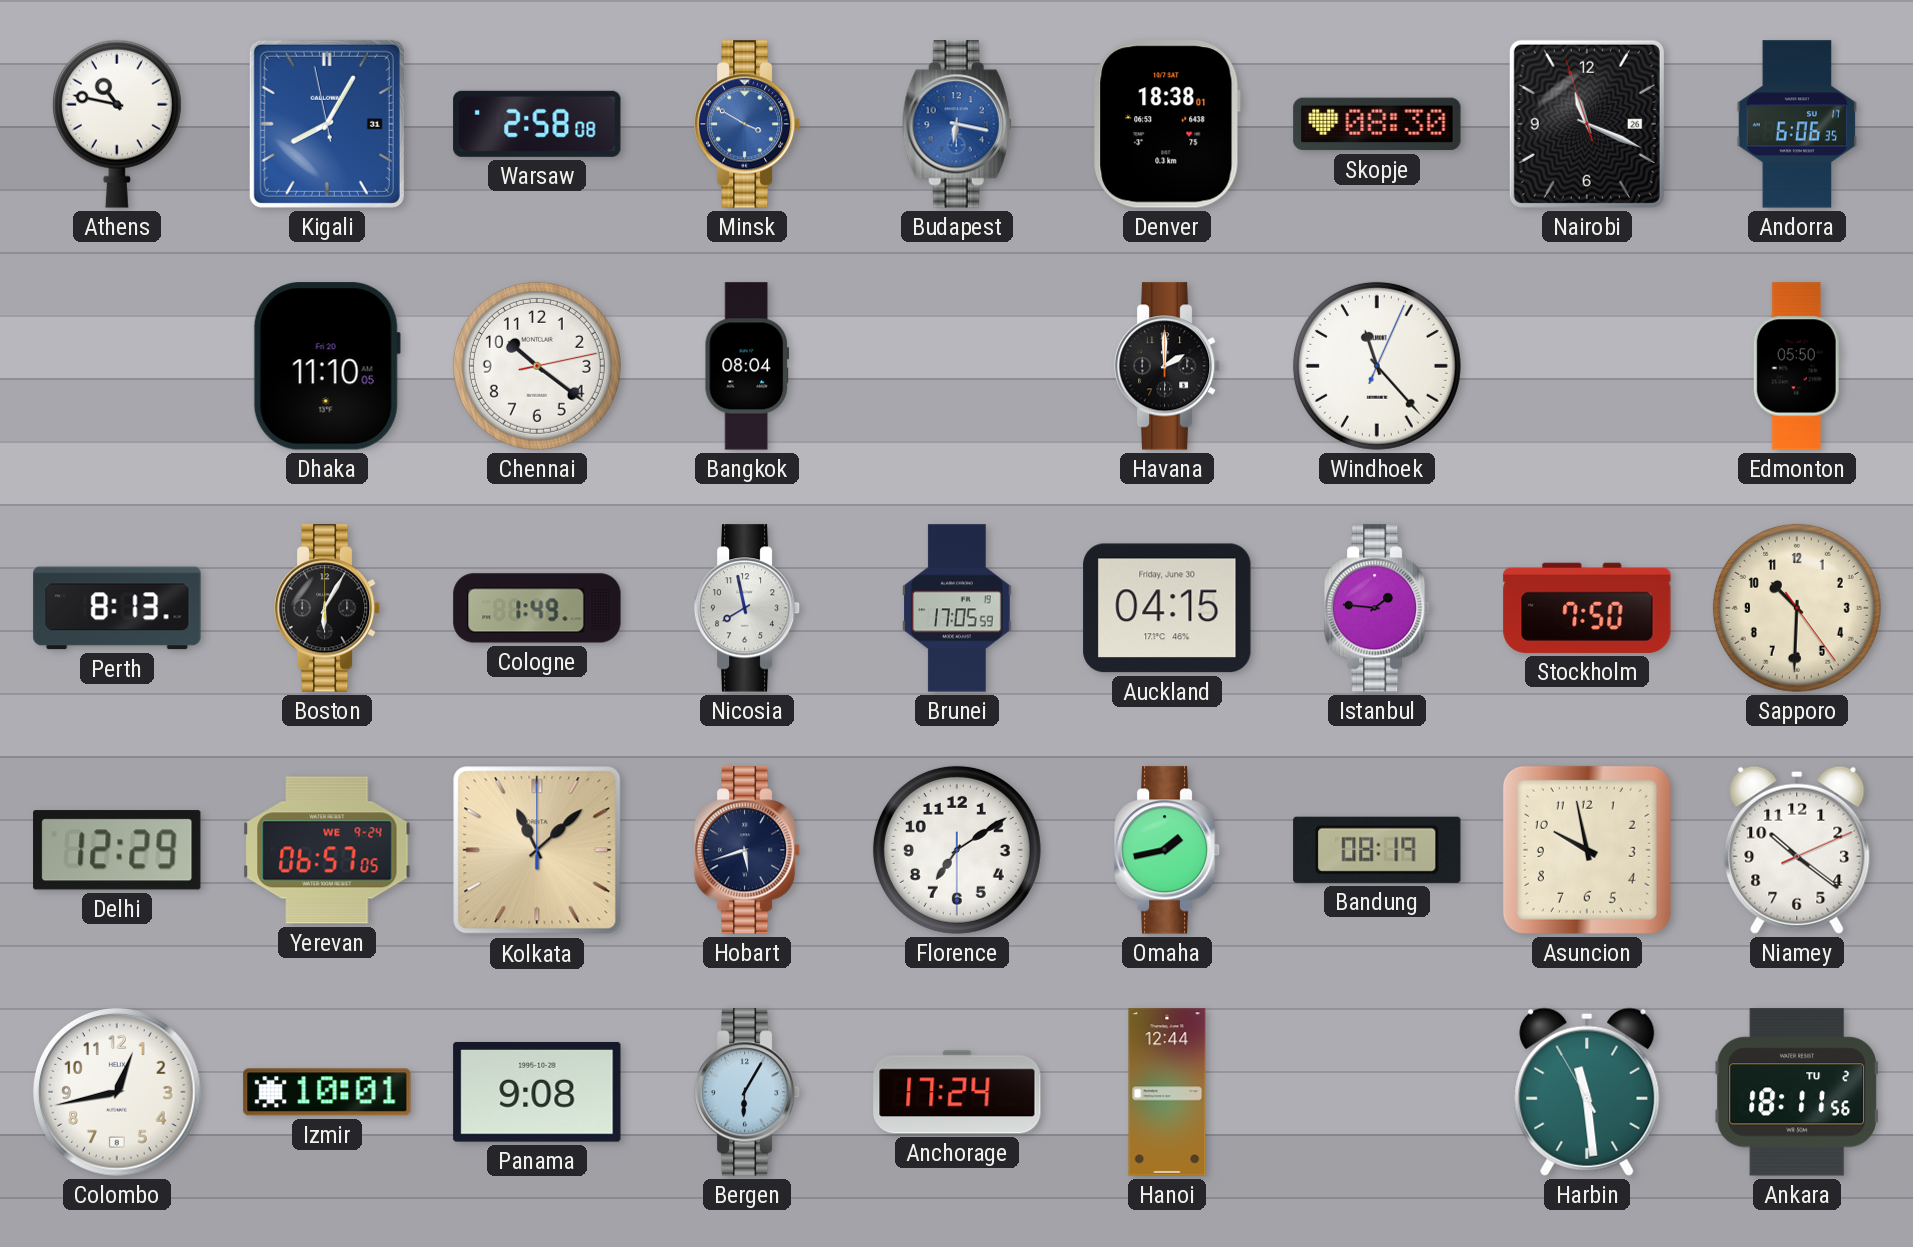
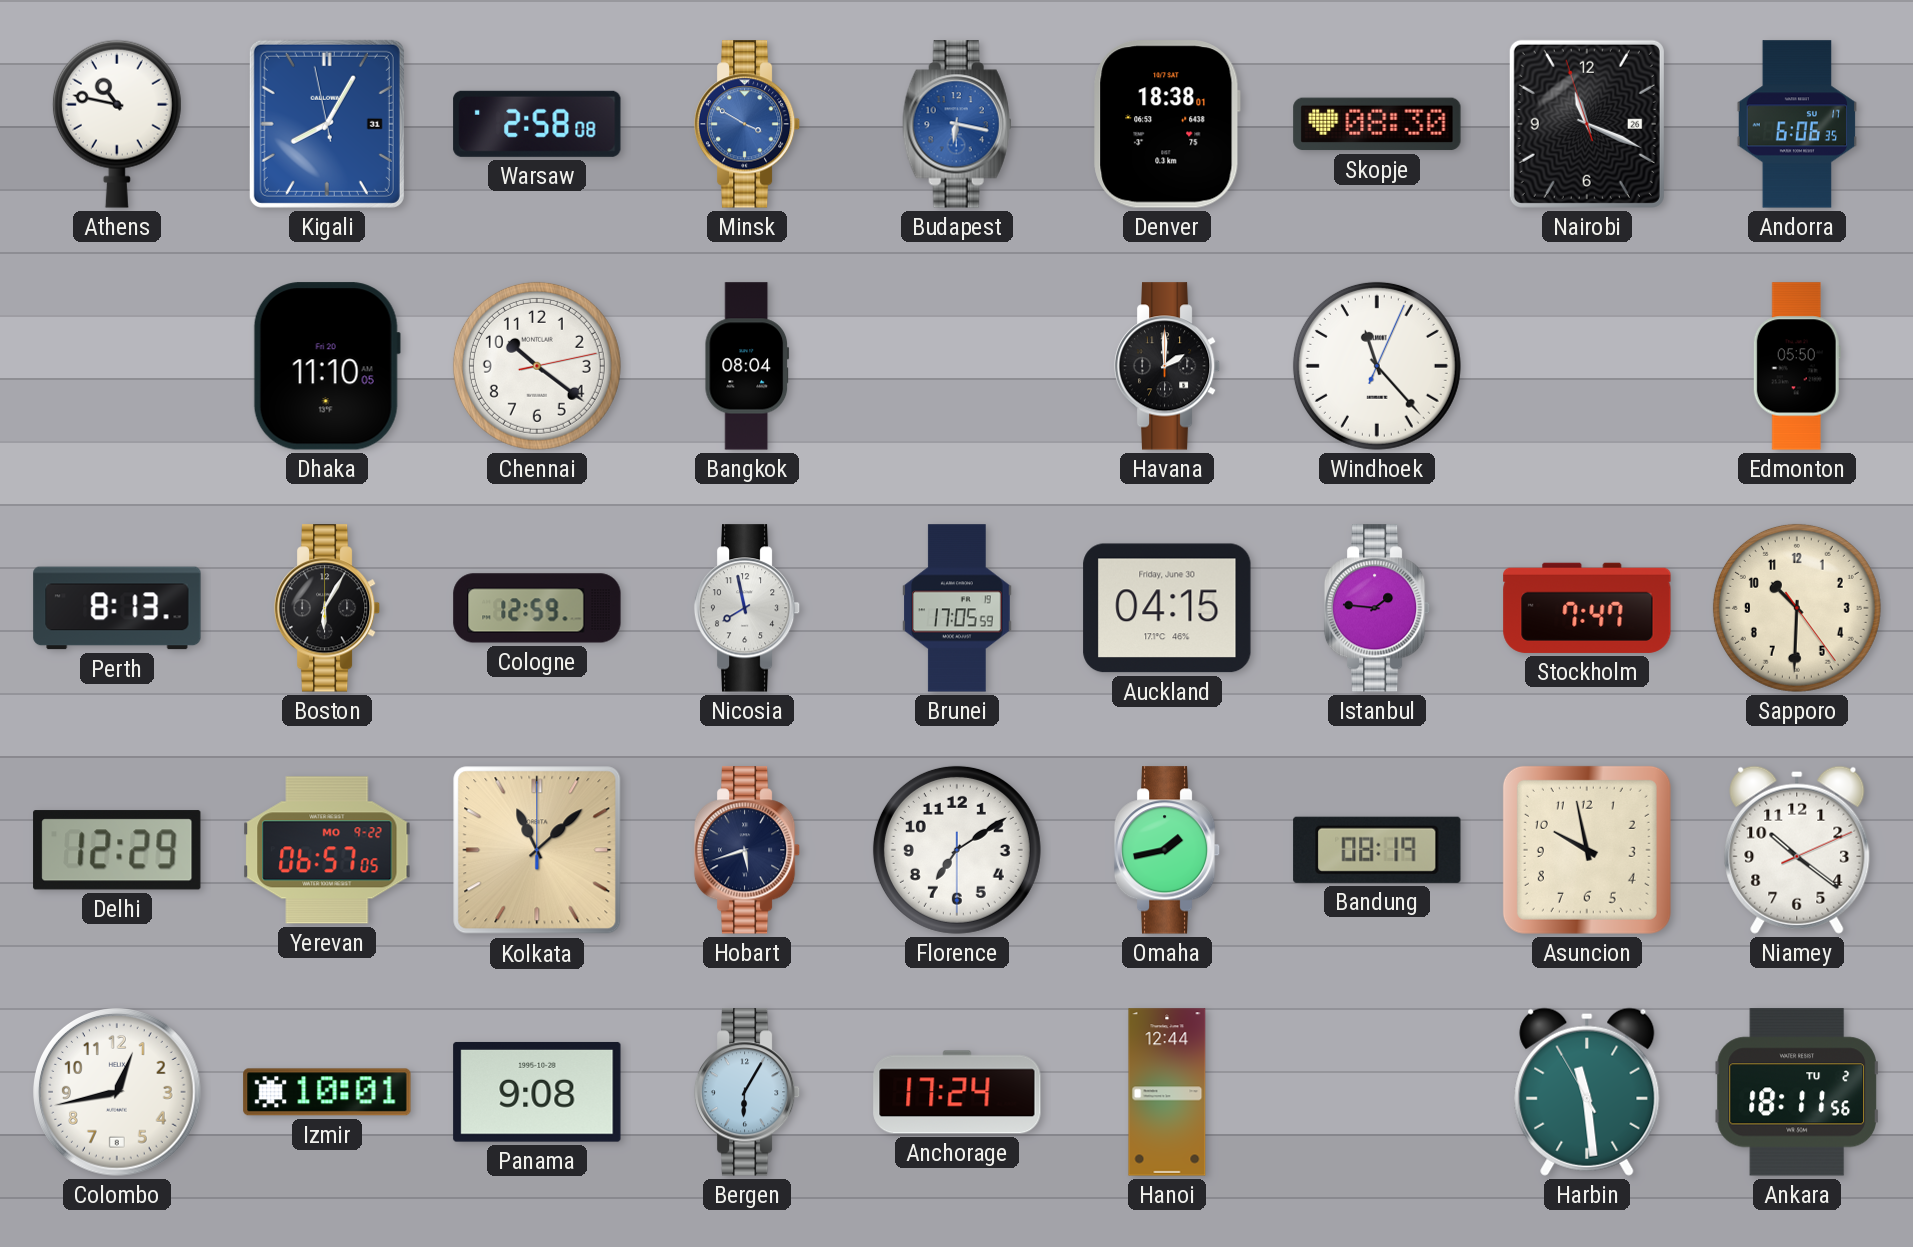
Cologne: 1:49 -> 12:59
Stockholm: 7:50 -> 7:47
Yerevan date: WE 9-24 -> MO 9-22
